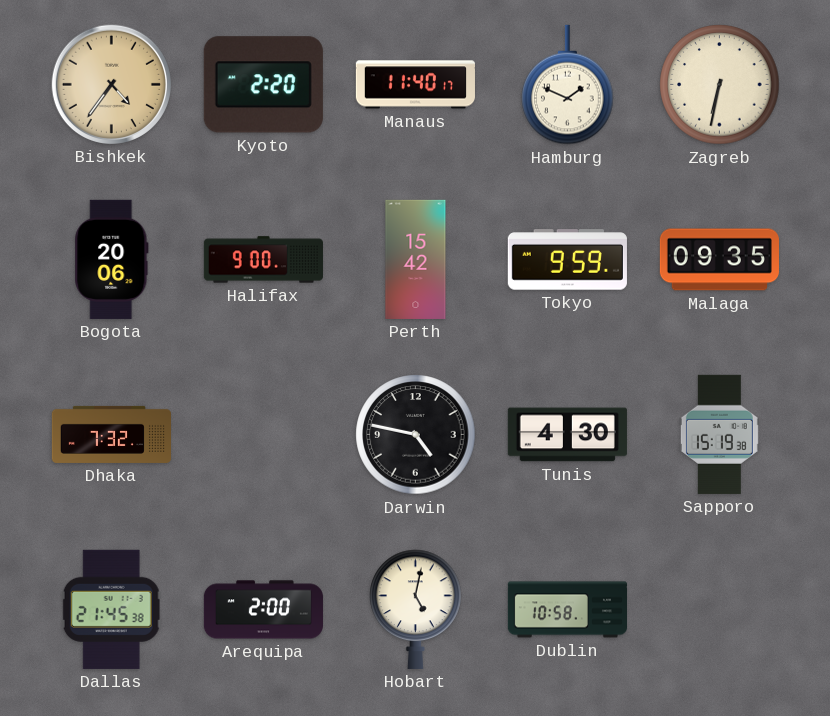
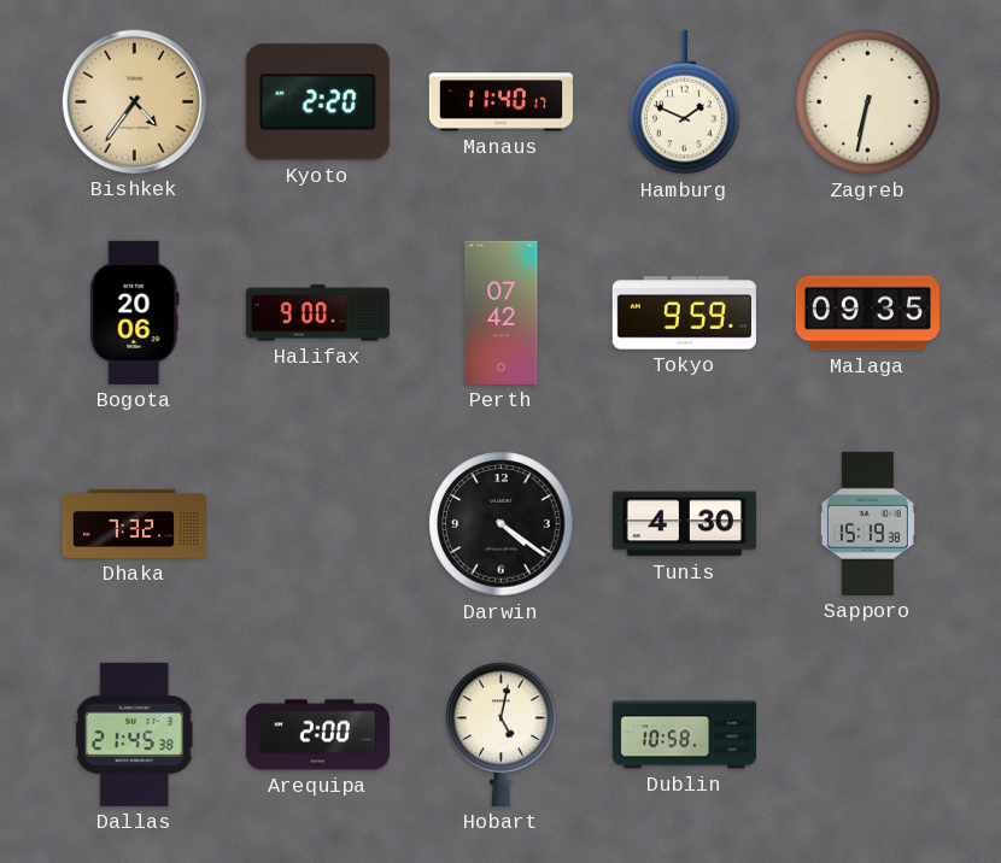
Perth: 15:42 -> 07:42
Darwin: 4:47 -> 4:21
